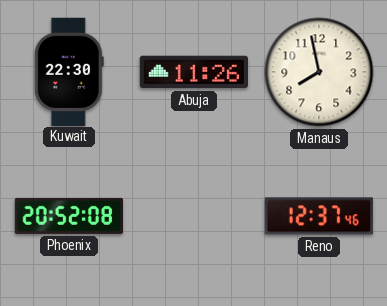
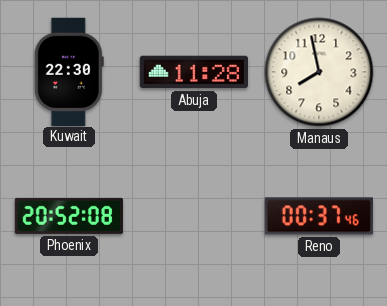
Abuja: 11:26 -> 11:28
Reno: 12:37 -> 00:37
